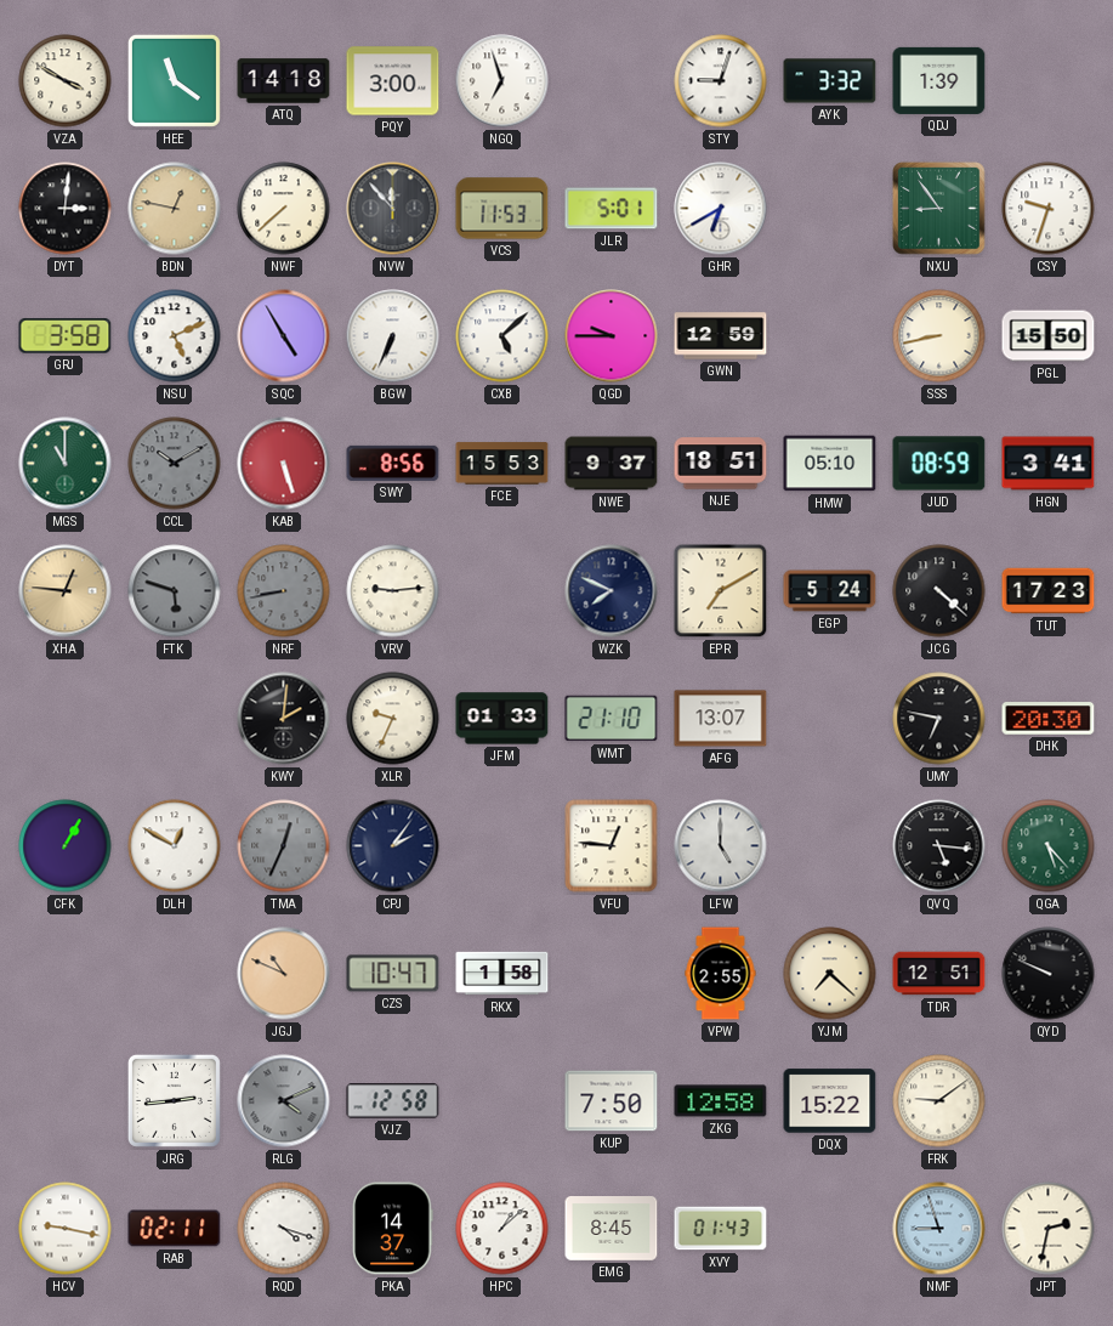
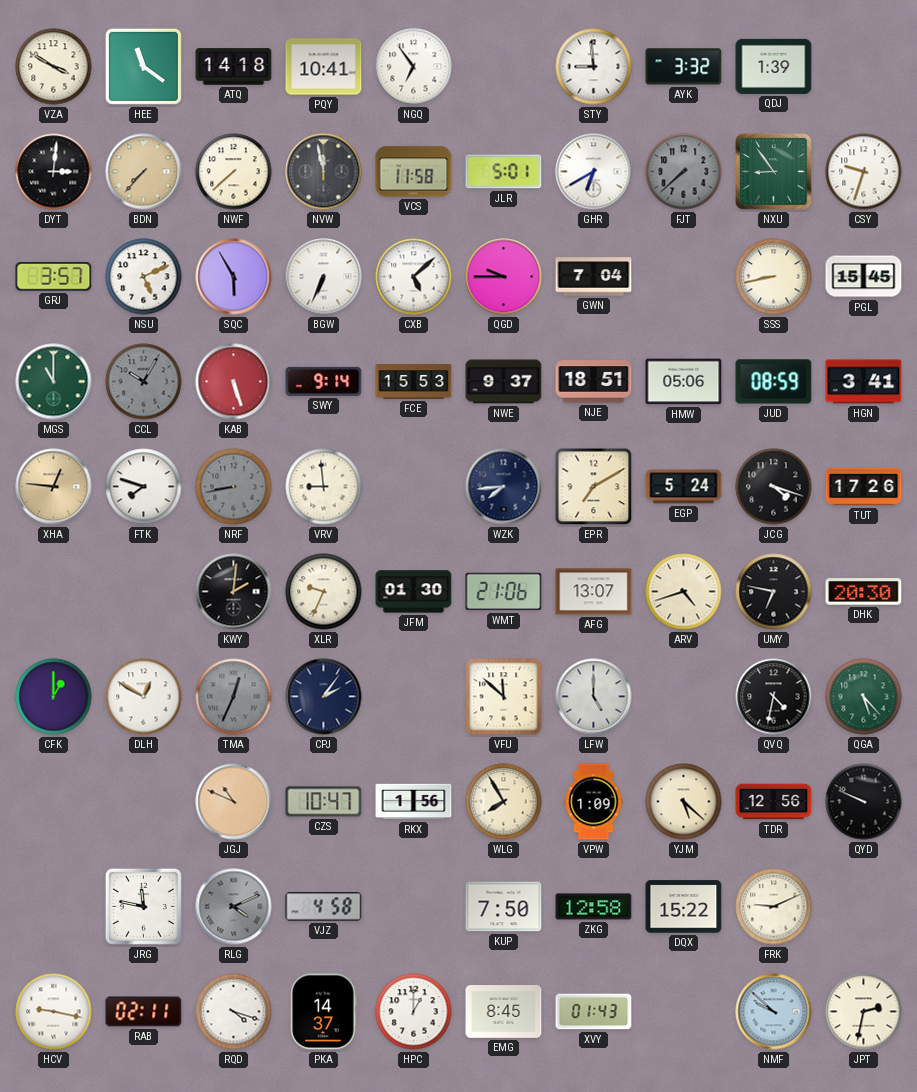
PQY: 3:00 -> 10:41
NGQ: 6:57 -> 6:54
STY: 9:03 -> 8:59
BDN: 12:47 -> 7:37
NVW: 11:53 -> 11:58
VCS: 11:53 -> 11:58
FJT: none -> 7:38
GRJ: 3:58 -> 3:57
SQC: 4:55 -> 5:55
GWN: 12:59 -> 7:04
PGL: 15:50 -> 15:45
CCL: 10:10 -> 10:05
SWY: 8:56 -> 9:14
HMW: 05:10 -> 05:06
FTK: 5:48 -> 7:48
FTK dial: grey -> white
VRV: 9:14 -> 8:59
WZK: 7:49 -> 7:44
JCG: 4:22 -> 4:18
TUT: 17:23 -> 17:26
JFM: 01:33 -> 01:30
WMT: 21:10 -> 21:06
ARV: none -> 4:42
CFK: 1:05 -> 1:00
VFU: 12:46 -> 11:52
QVQ: 5:16 -> 4:32
RKX: 1:58 -> 1:56
WLG: none -> 7:55
VPW: 2:55 -> 1:09
YJM: 7:22 -> 5:22
TDR: 12:51 -> 12:56
JRG: 2:44 -> 11:47
VJZ: 12:58 -> 4:58
FRK: 9:09 -> 9:11
HPC: 1:08 -> 1:00
NMF: 8:57 -> 9:52
